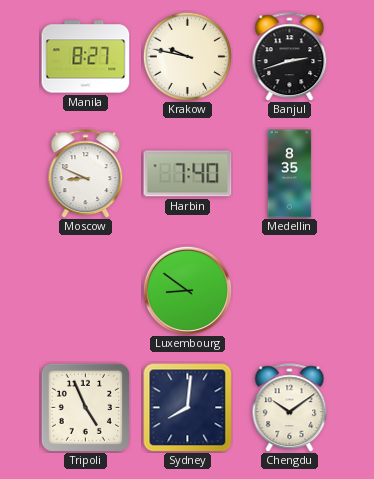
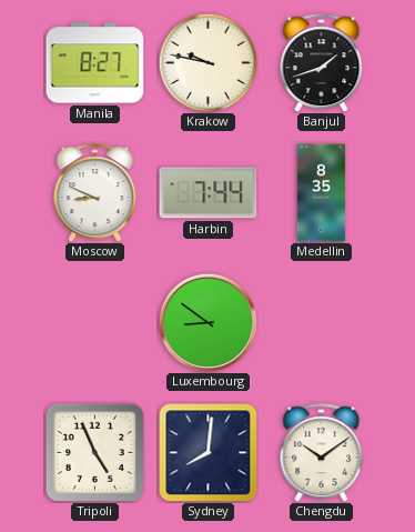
Banjul: 2:42 -> 1:42
Harbin: 7:40 -> 7:44
